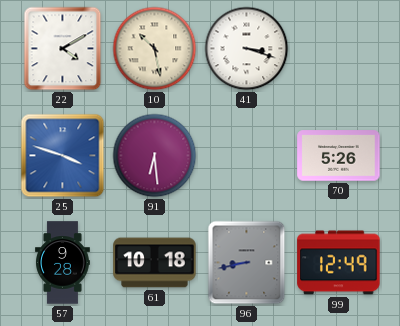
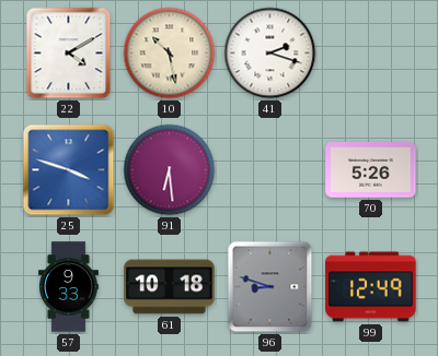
41: 3:18 -> 2:18
57: 9:28 -> 9:33
96: 8:43 -> 8:48
